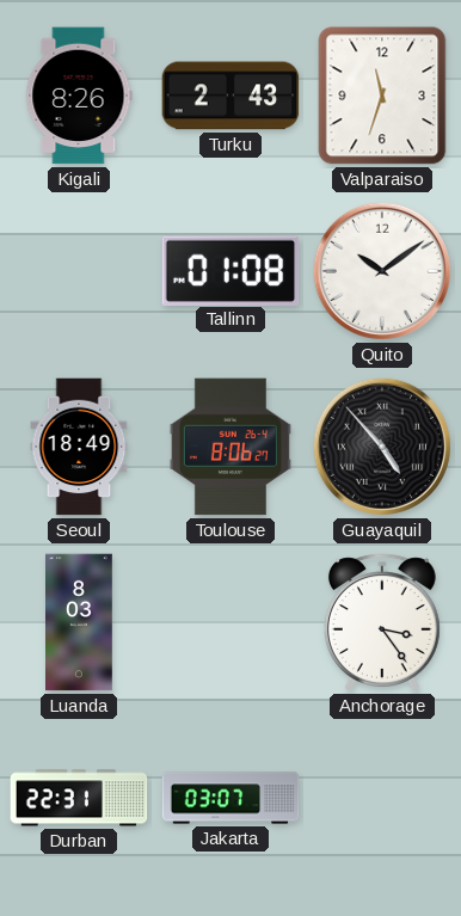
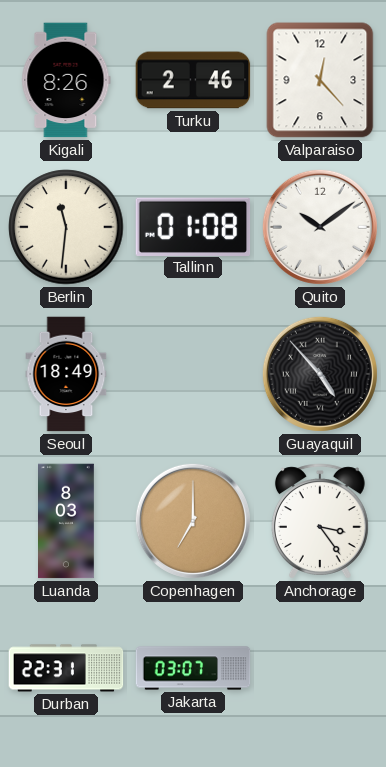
Turku: 2:43 -> 2:46
Valparaiso: 11:33 -> 12:23
Berlin: none -> 11:31
Toulouse: 8:06 -> none
Copenhagen: none -> 7:00
